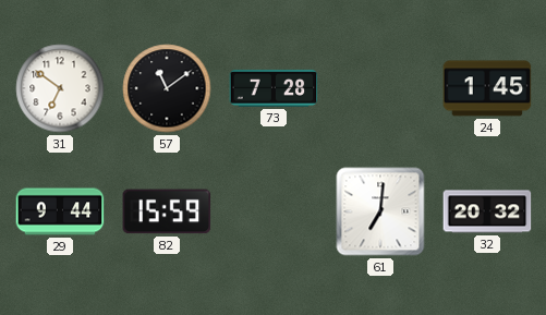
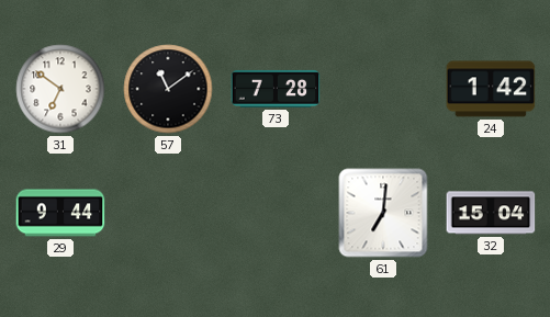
24: 1:45 -> 1:42
82: 15:59 -> none
32: 20:32 -> 15:04
